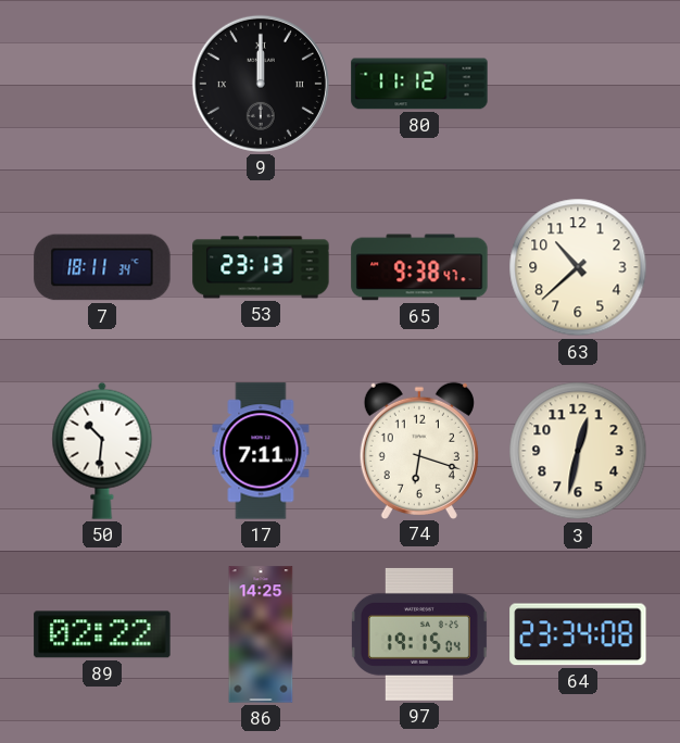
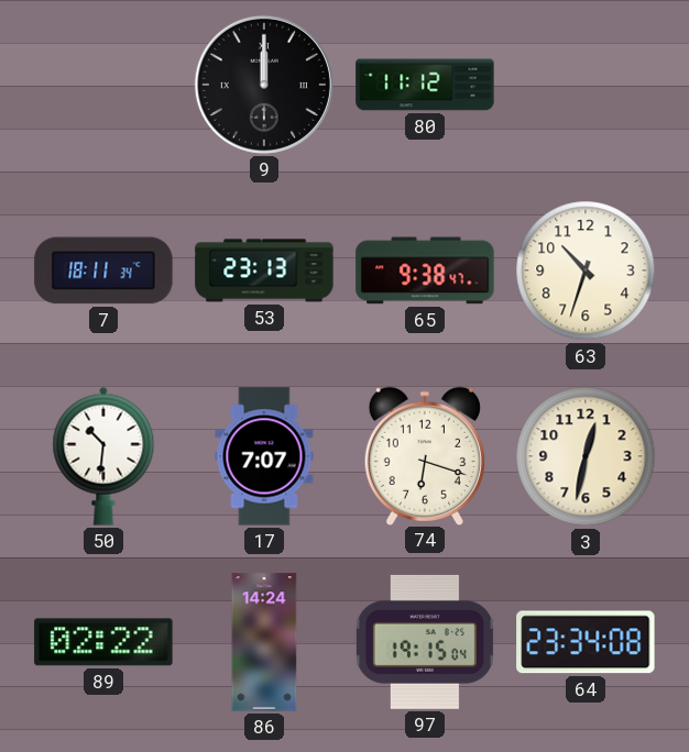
63: 10:38 -> 10:33
17: 7:11 -> 7:07
86: 14:25 -> 14:24
